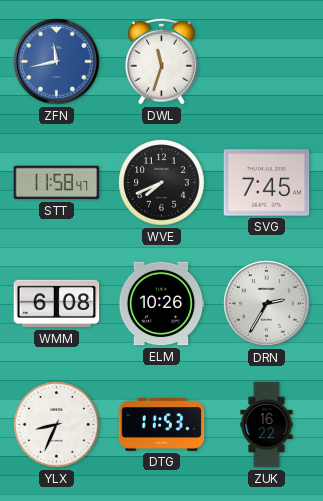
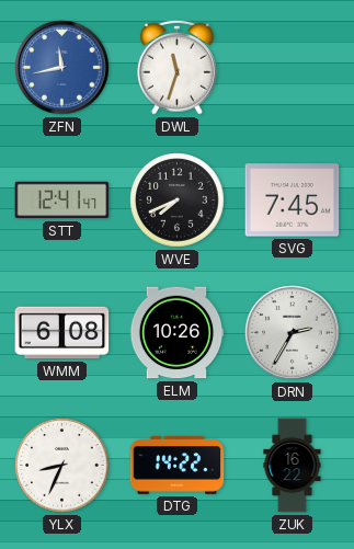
STT: 11:58 -> 12:41
DTG: 11:53 -> 14:22
